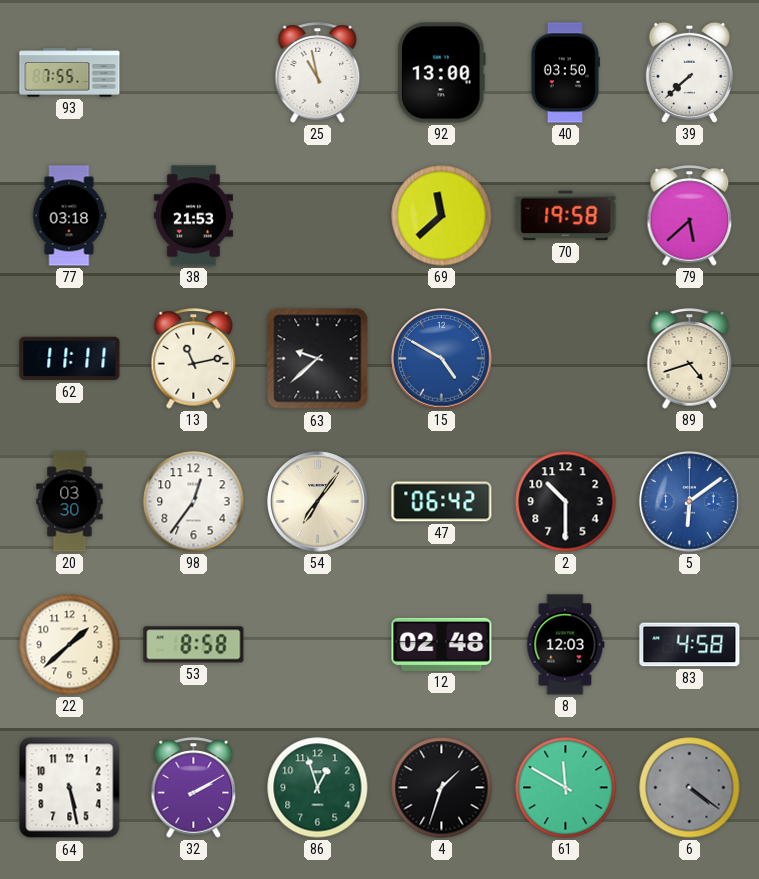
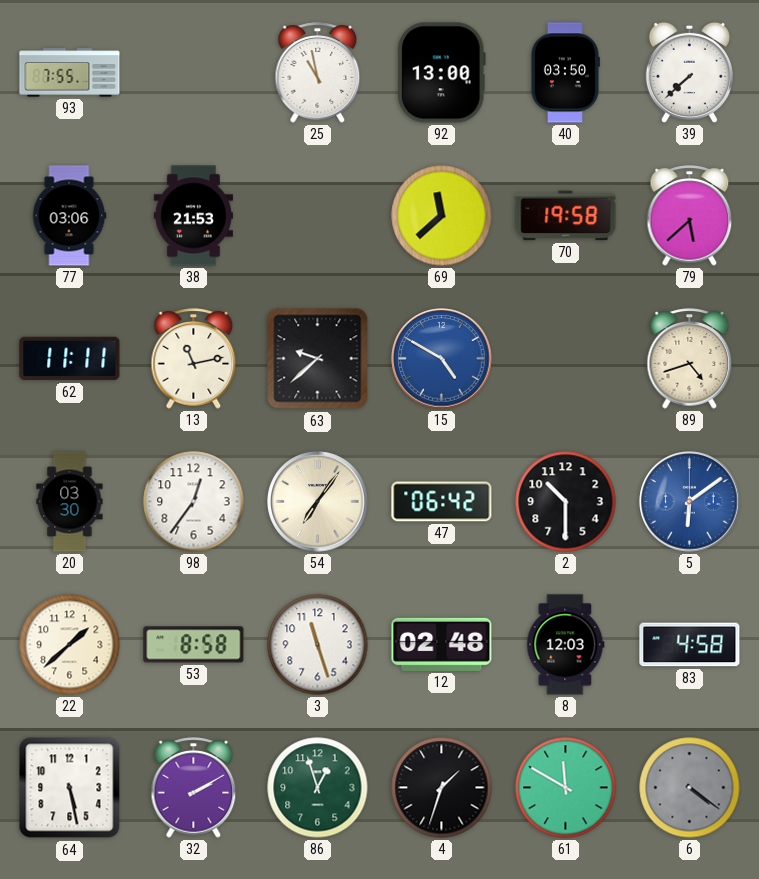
77: 03:18 -> 03:06
3: none -> 11:27
